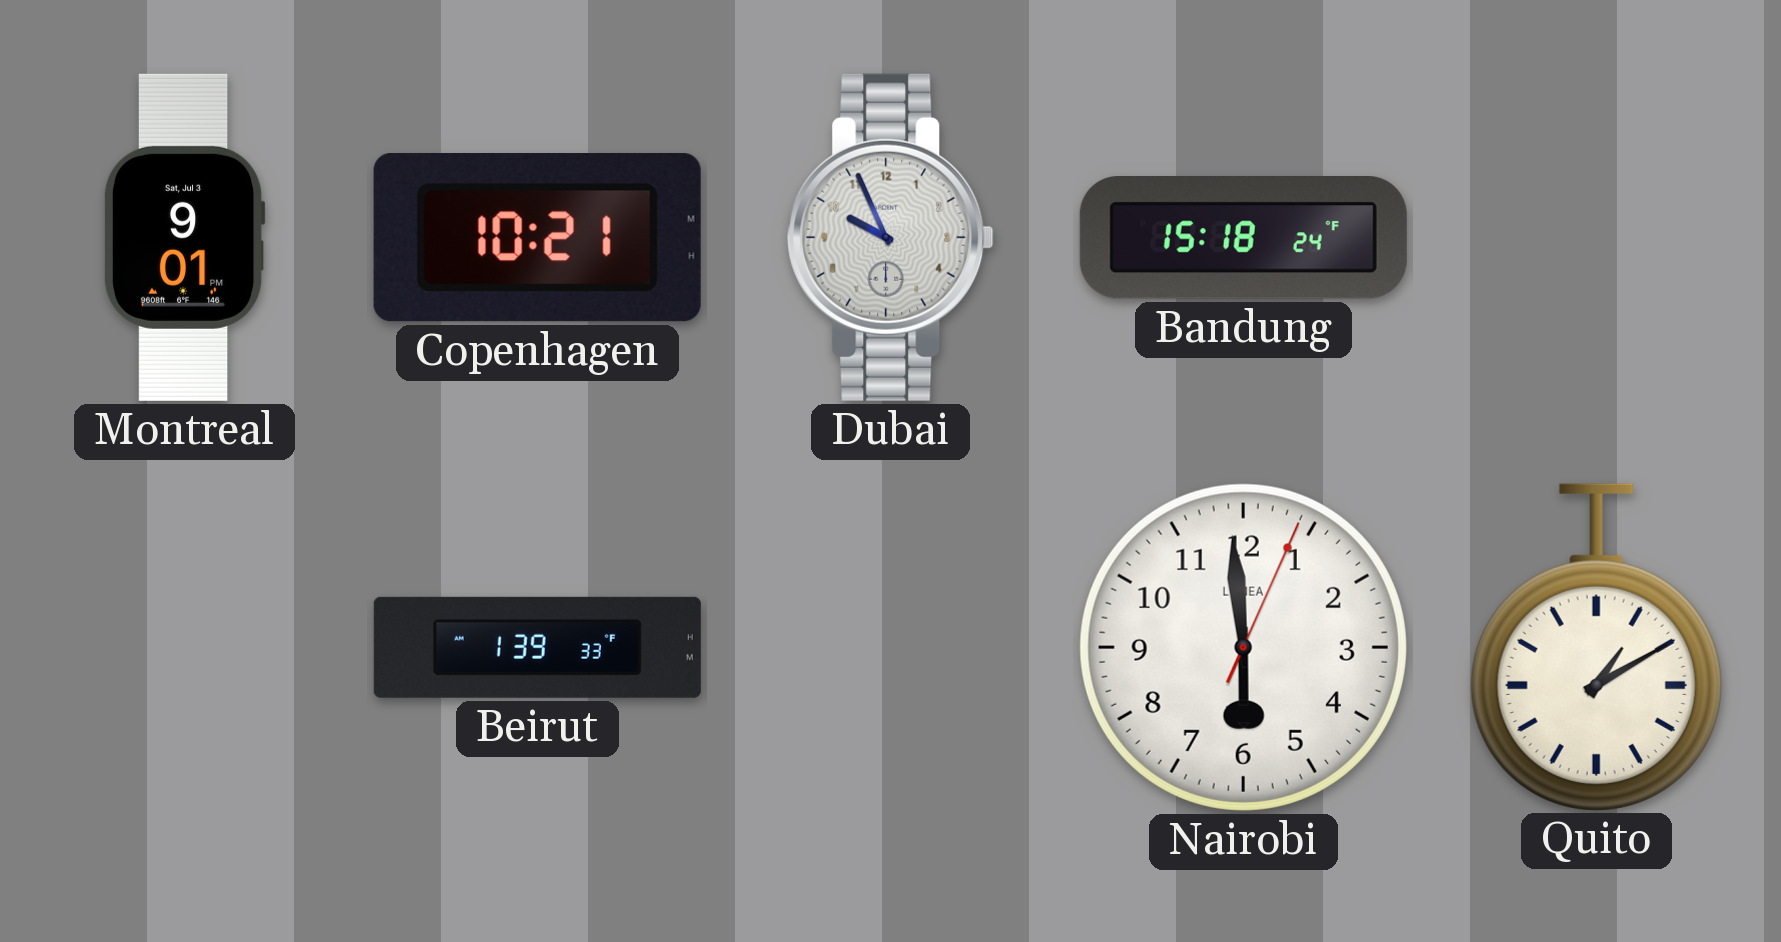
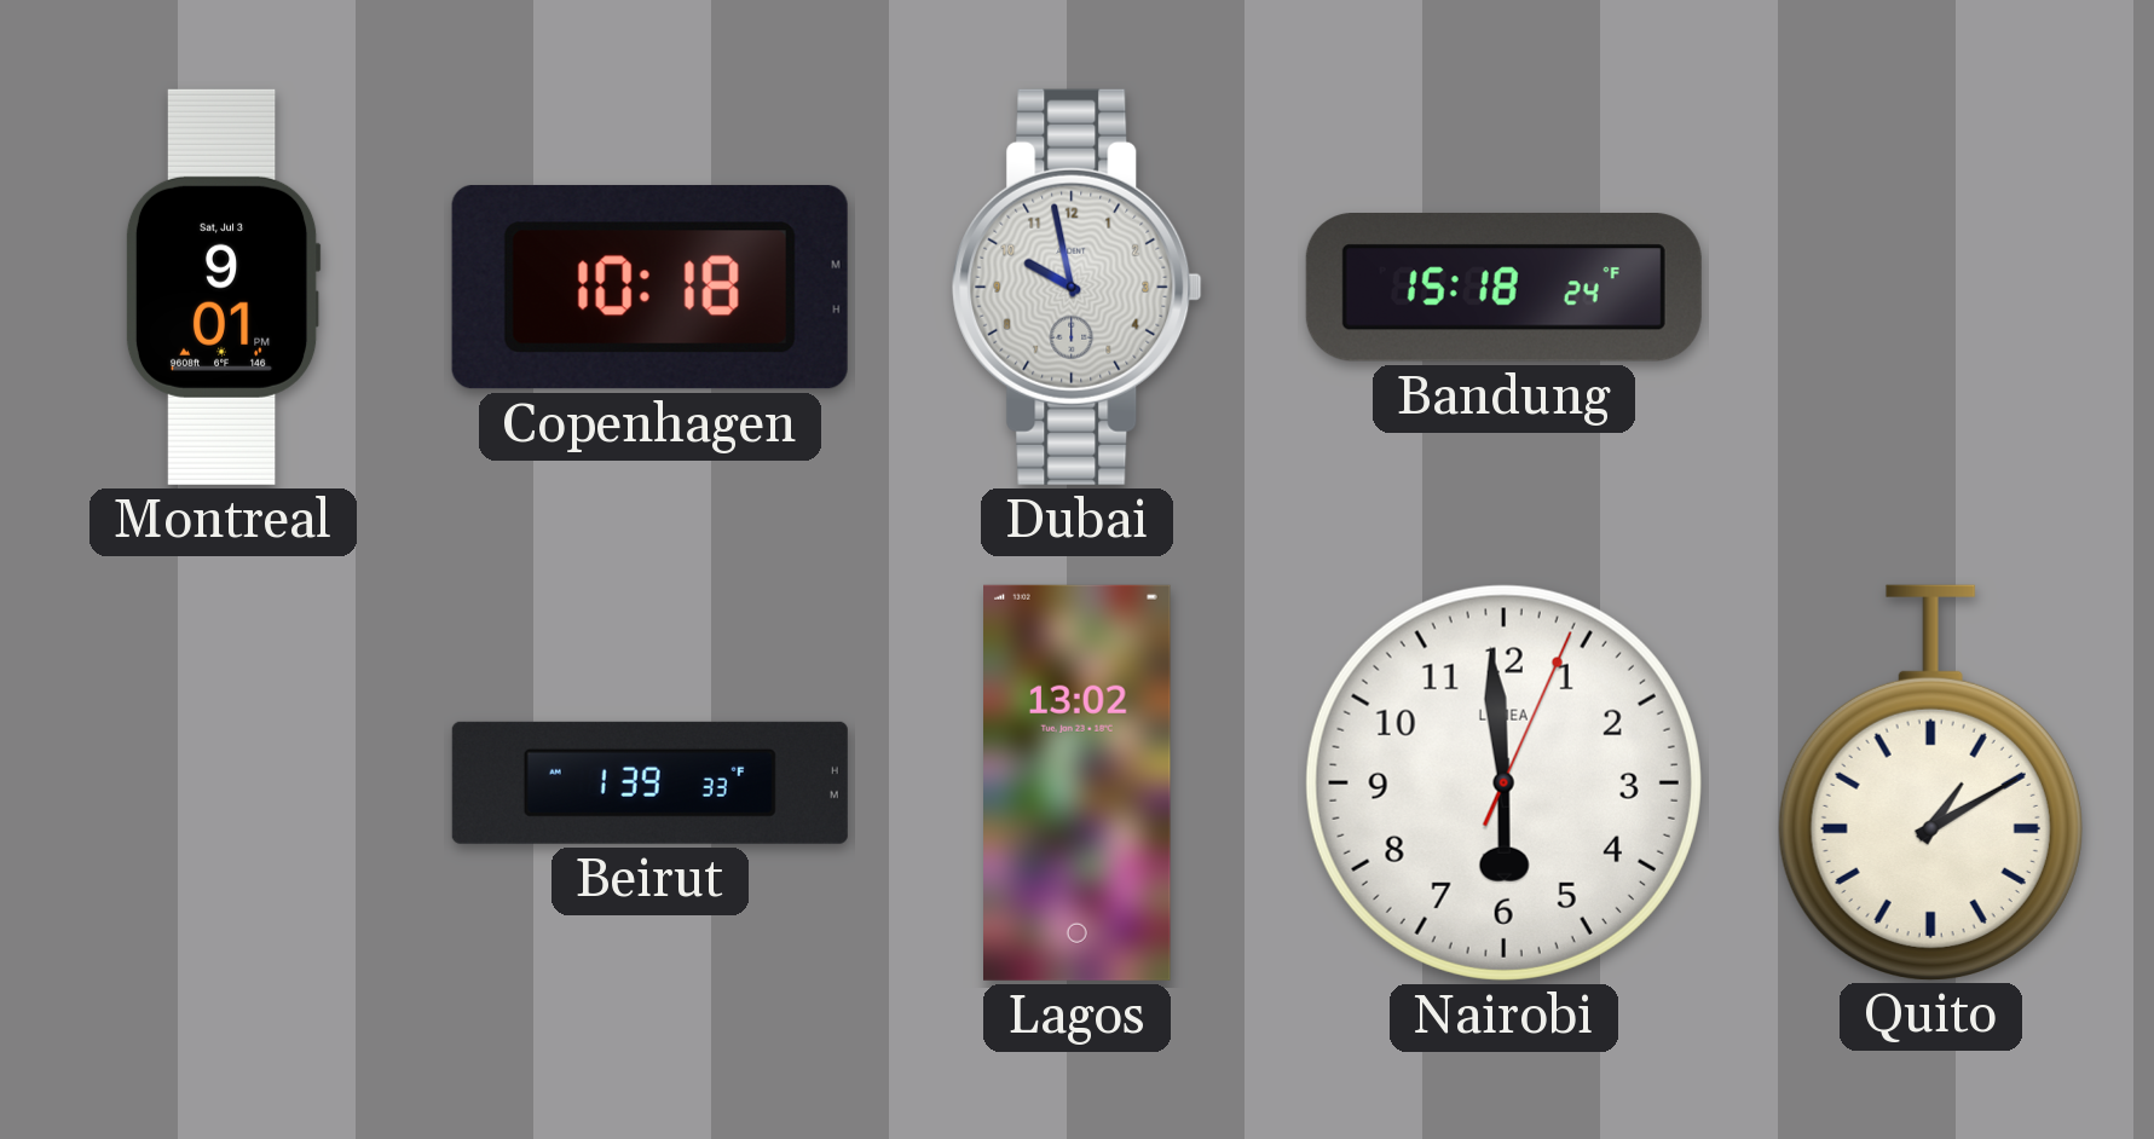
Copenhagen: 10:21 -> 10:18
Dubai: 9:56 -> 9:58
Lagos: none -> 13:02
